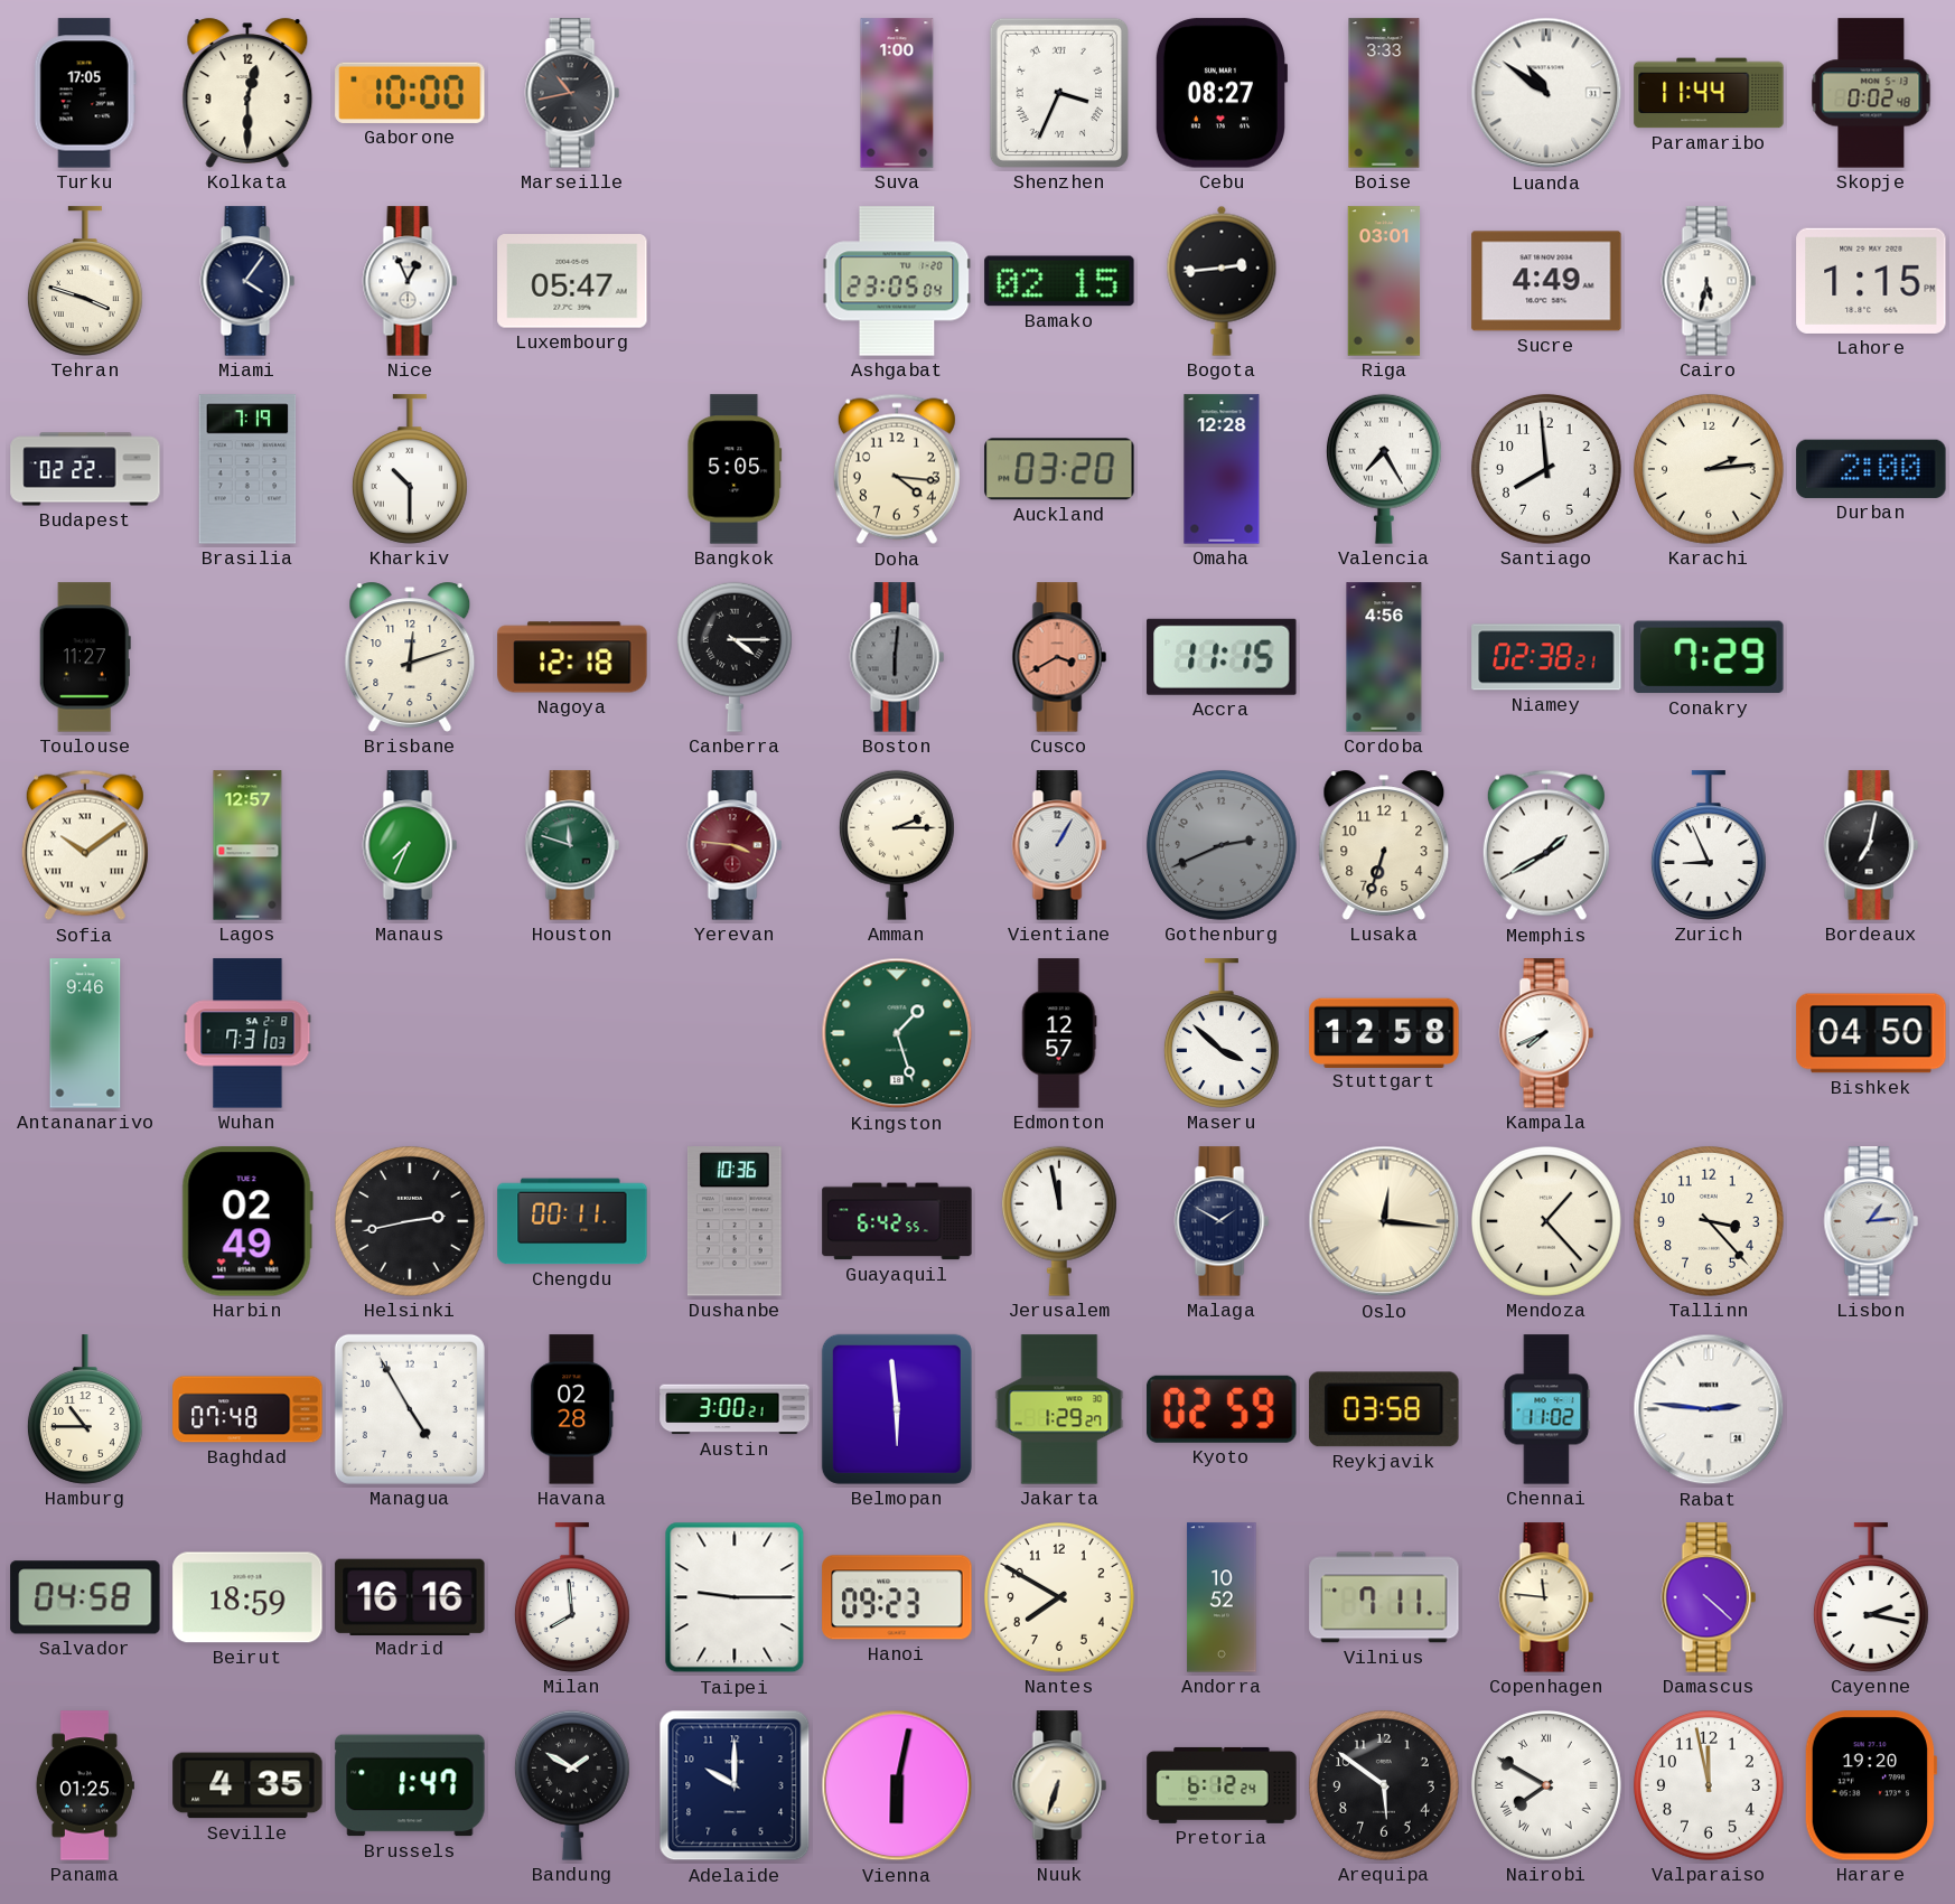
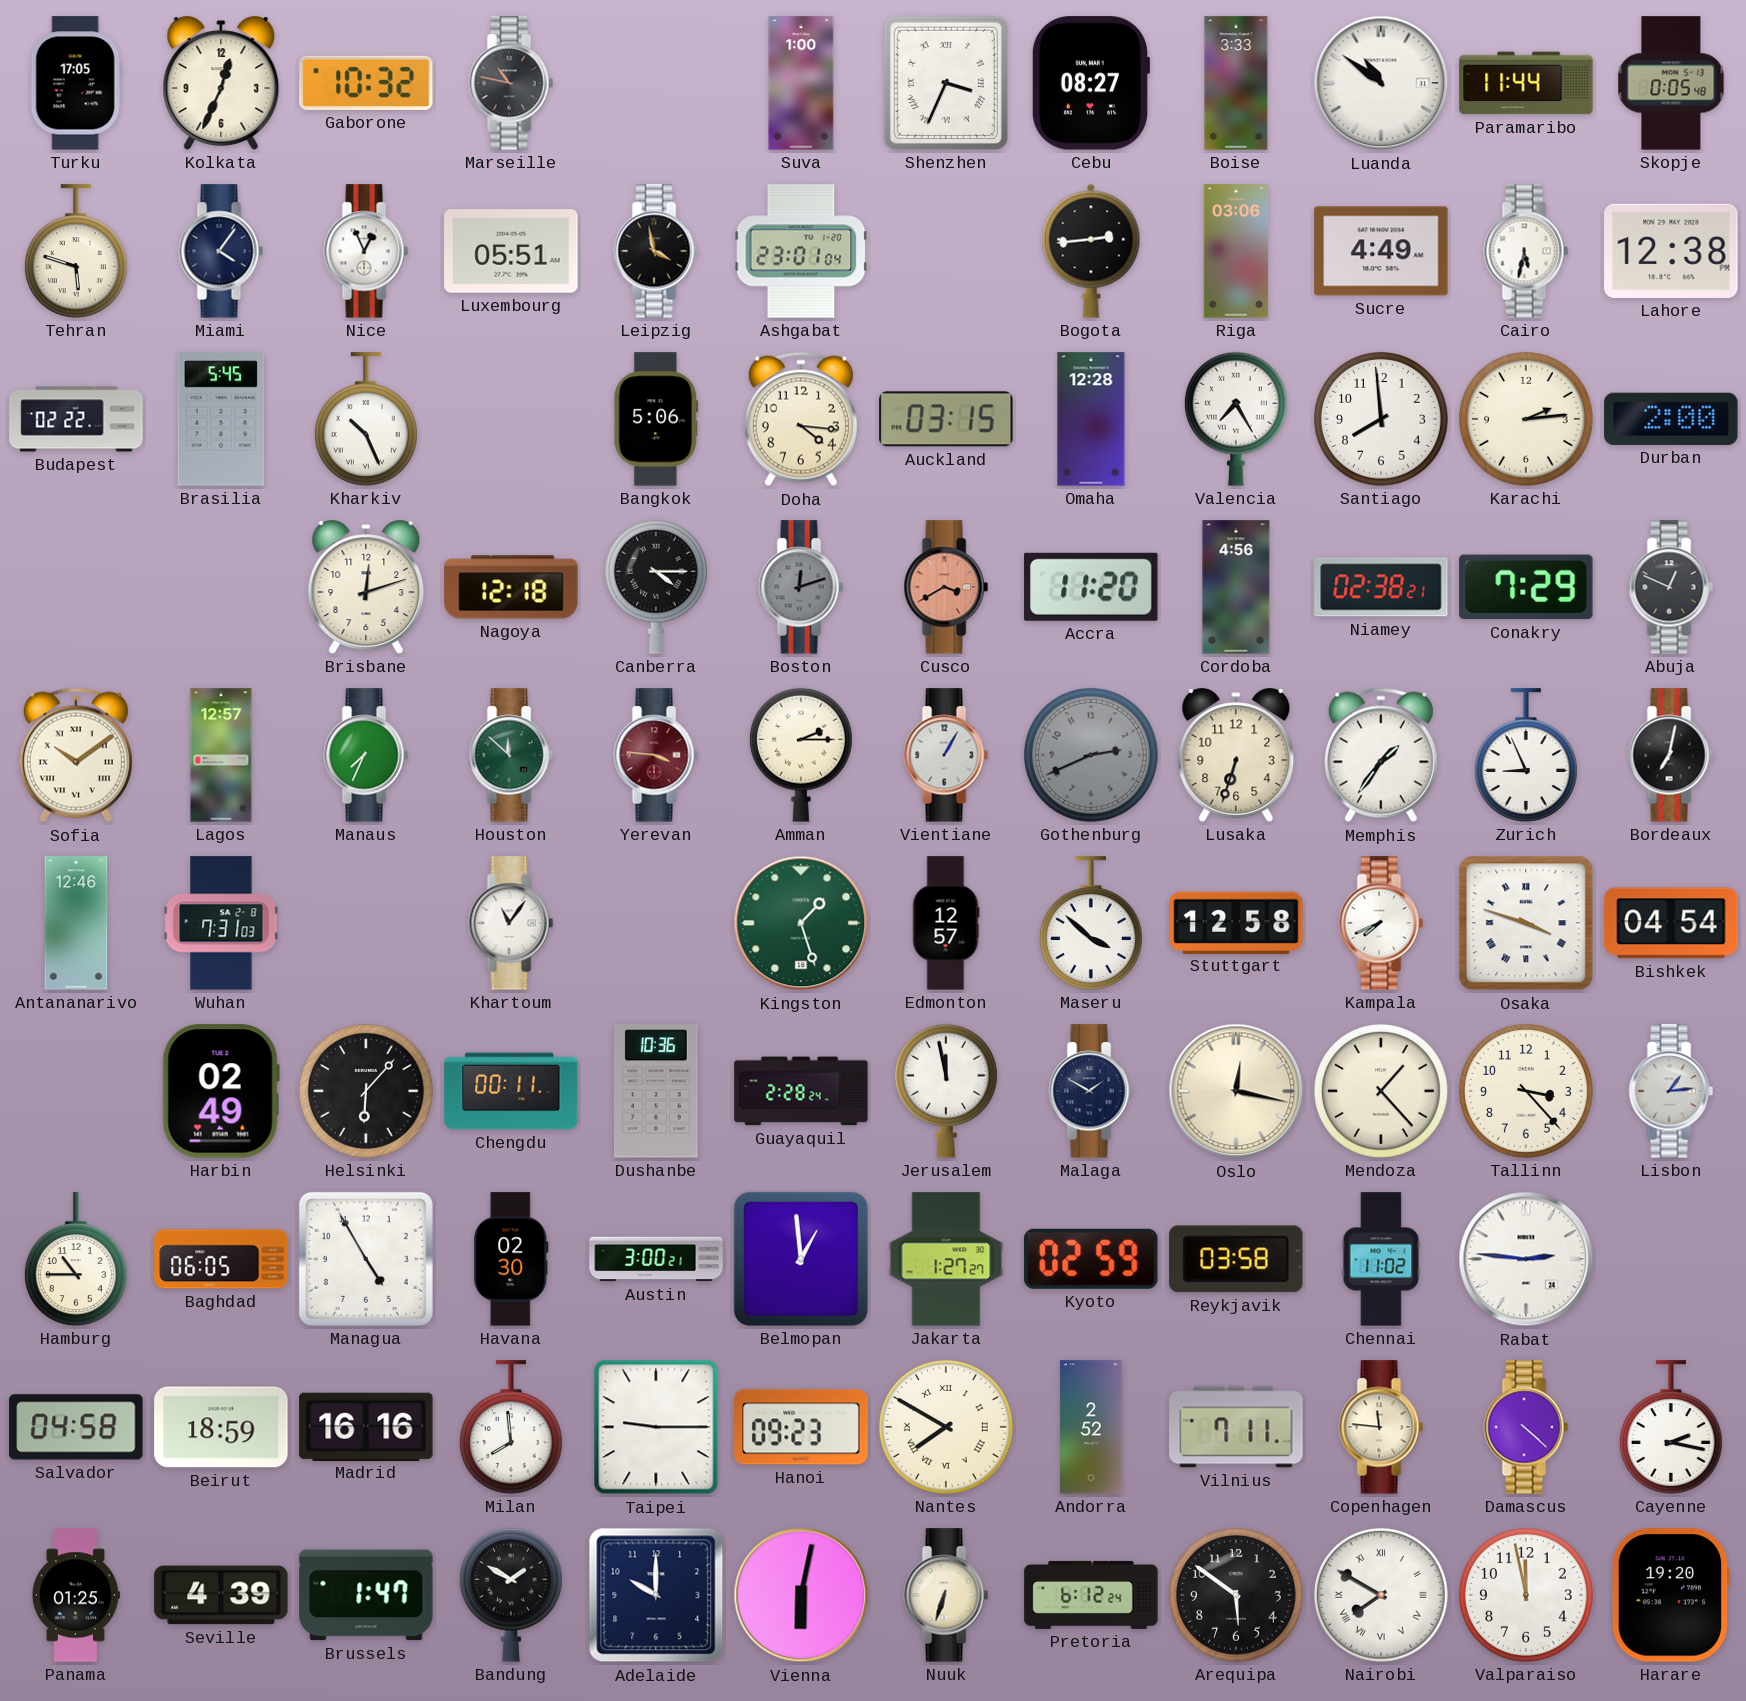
Kolkata: 12:30 -> 12:34
Gaborone: 10:00 -> 10:32
Marseille: 10:43 -> 10:47
Skopje: 0:02 -> 0:05
Tehran: 3:48 -> 5:48
Luxembourg: 05:47 -> 05:51
Leipzig: none -> 3:58
Ashgabat: 23:05 -> 23:01
Bamako: 02:15 -> none
Riga: 03:01 -> 03:06
Lahore: 1:15 -> 12:38
Brasilia: 7:19 -> 5:45
Kharkiv: 10:30 -> 10:26
Bangkok: 5:05 -> 5:06
Auckland: 03:20 -> 03:15
Toulouse: 11:27 -> none
Boston: 6:01 -> 12:12
Accra: 11:15 -> 11:20
Abuja: none -> 12:49
Houston: 11:48 -> 11:52
Memphis: 1:40 -> 1:36
Antananarivo: 9:46 -> 12:46
Khartoum: none -> 11:06
Osaka: none -> 3:48
Bishkek: 04:50 -> 04:54
Helsinki: 2:43 -> 6:07
Guayaquil: 6:42 -> 2:28
Oslo: 12:16 -> 12:17
Baghdad: 07:48 -> 06:05
Havana: 02:28 -> 02:30
Belmopan: 5:59 -> 12:59
Jakarta: 1:29 -> 1:27
Nantes numerals: Arabic -> Roman
Andorra: 10:52 -> 2:52
Seville: 4:35 -> 4:39
